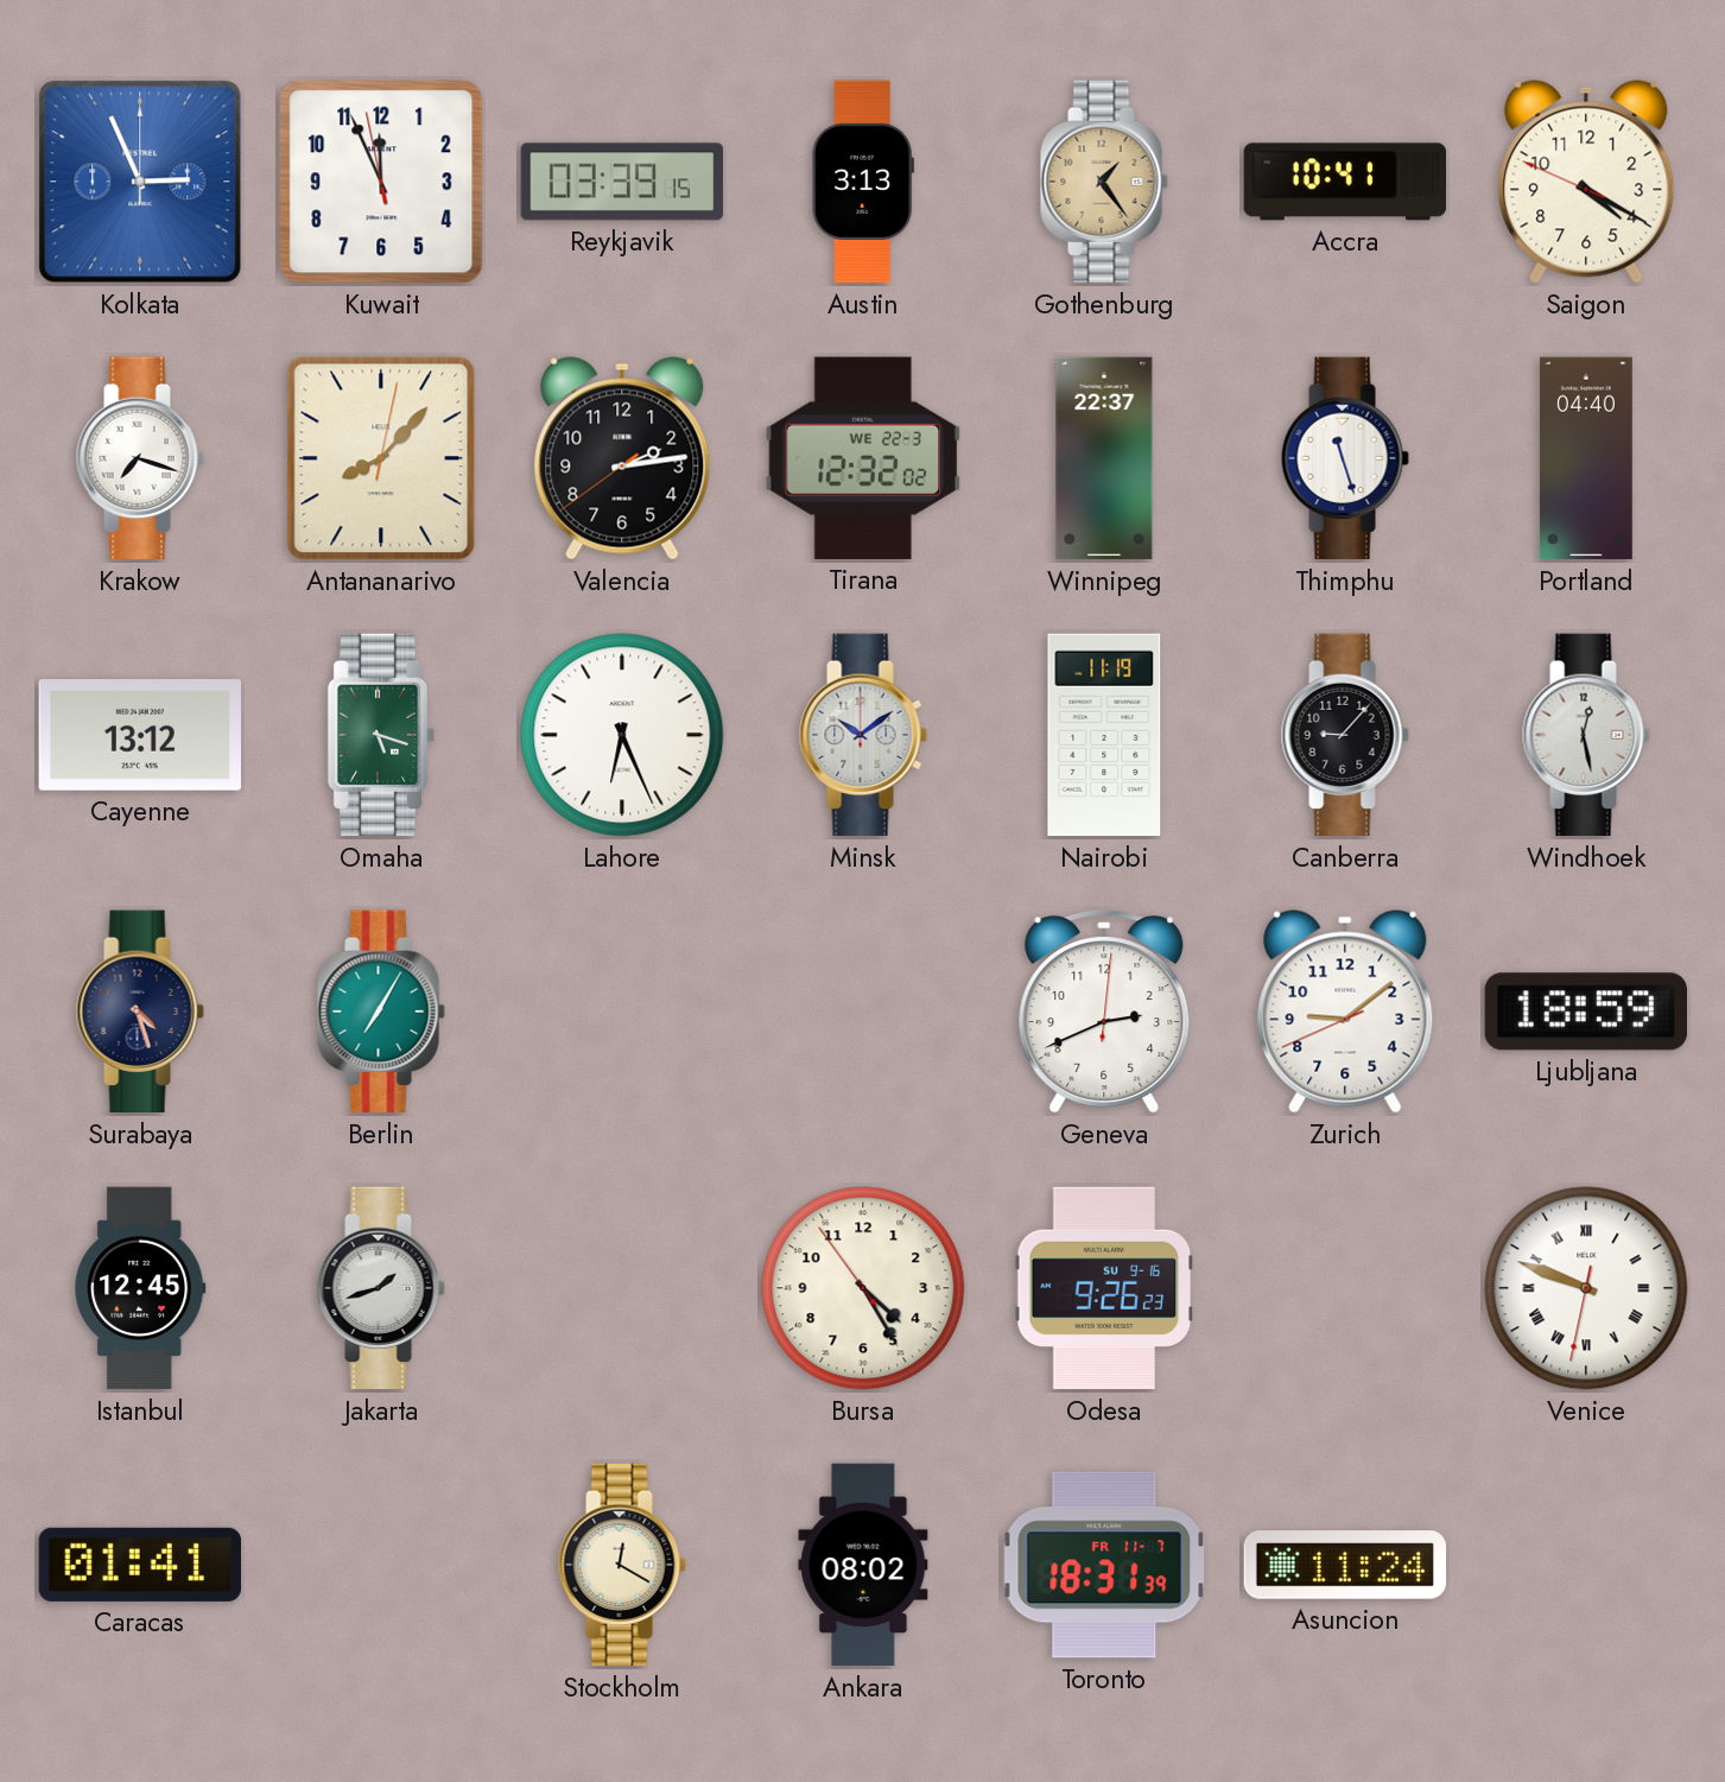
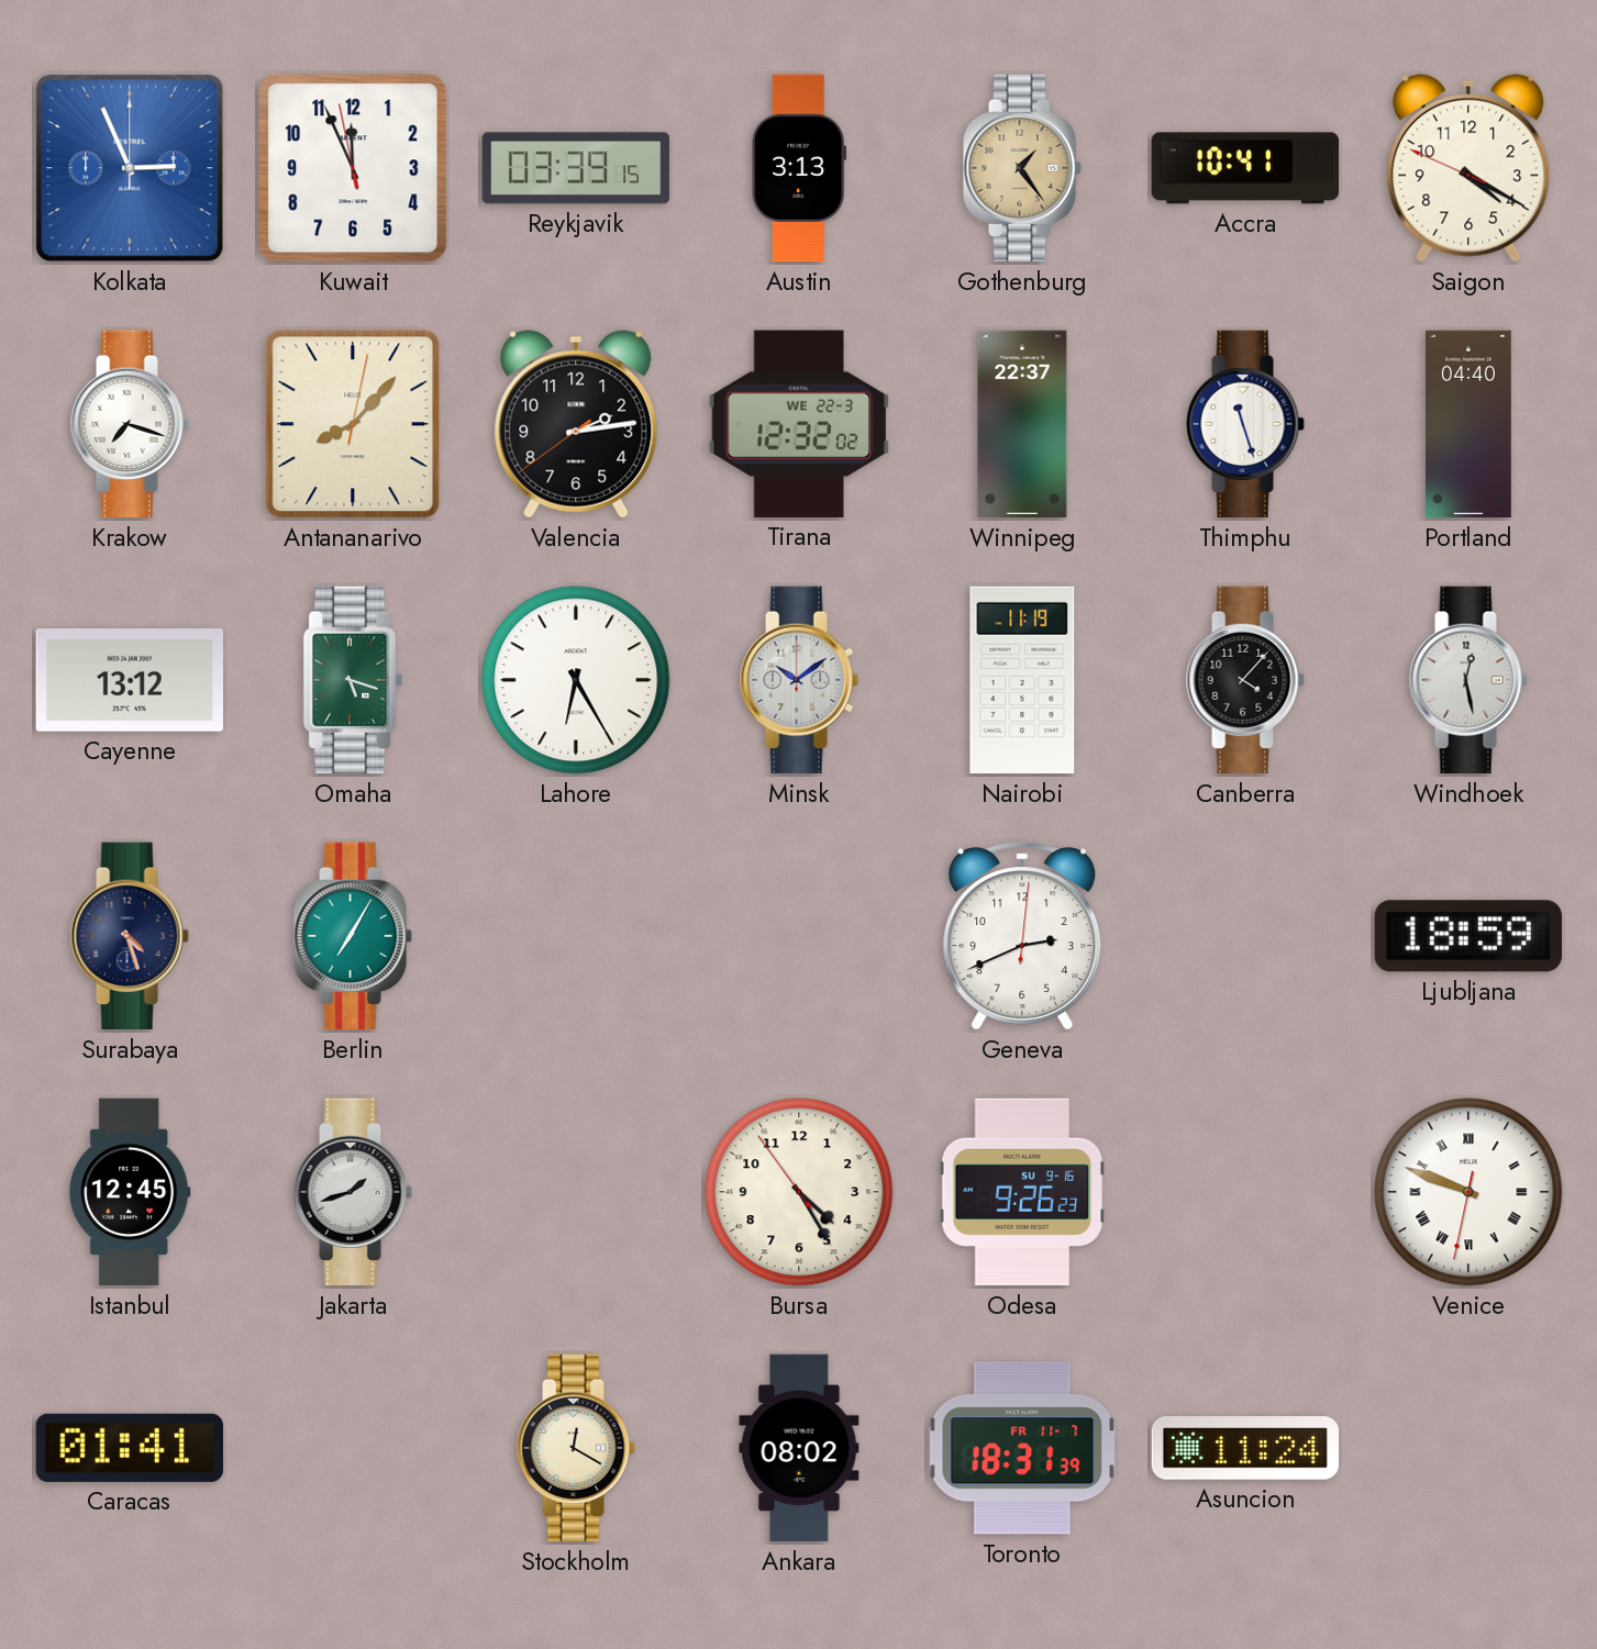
Lahore: 6:26 -> 6:25
Canberra: 9:07 -> 4:07
Zurich: 9:08 -> none
